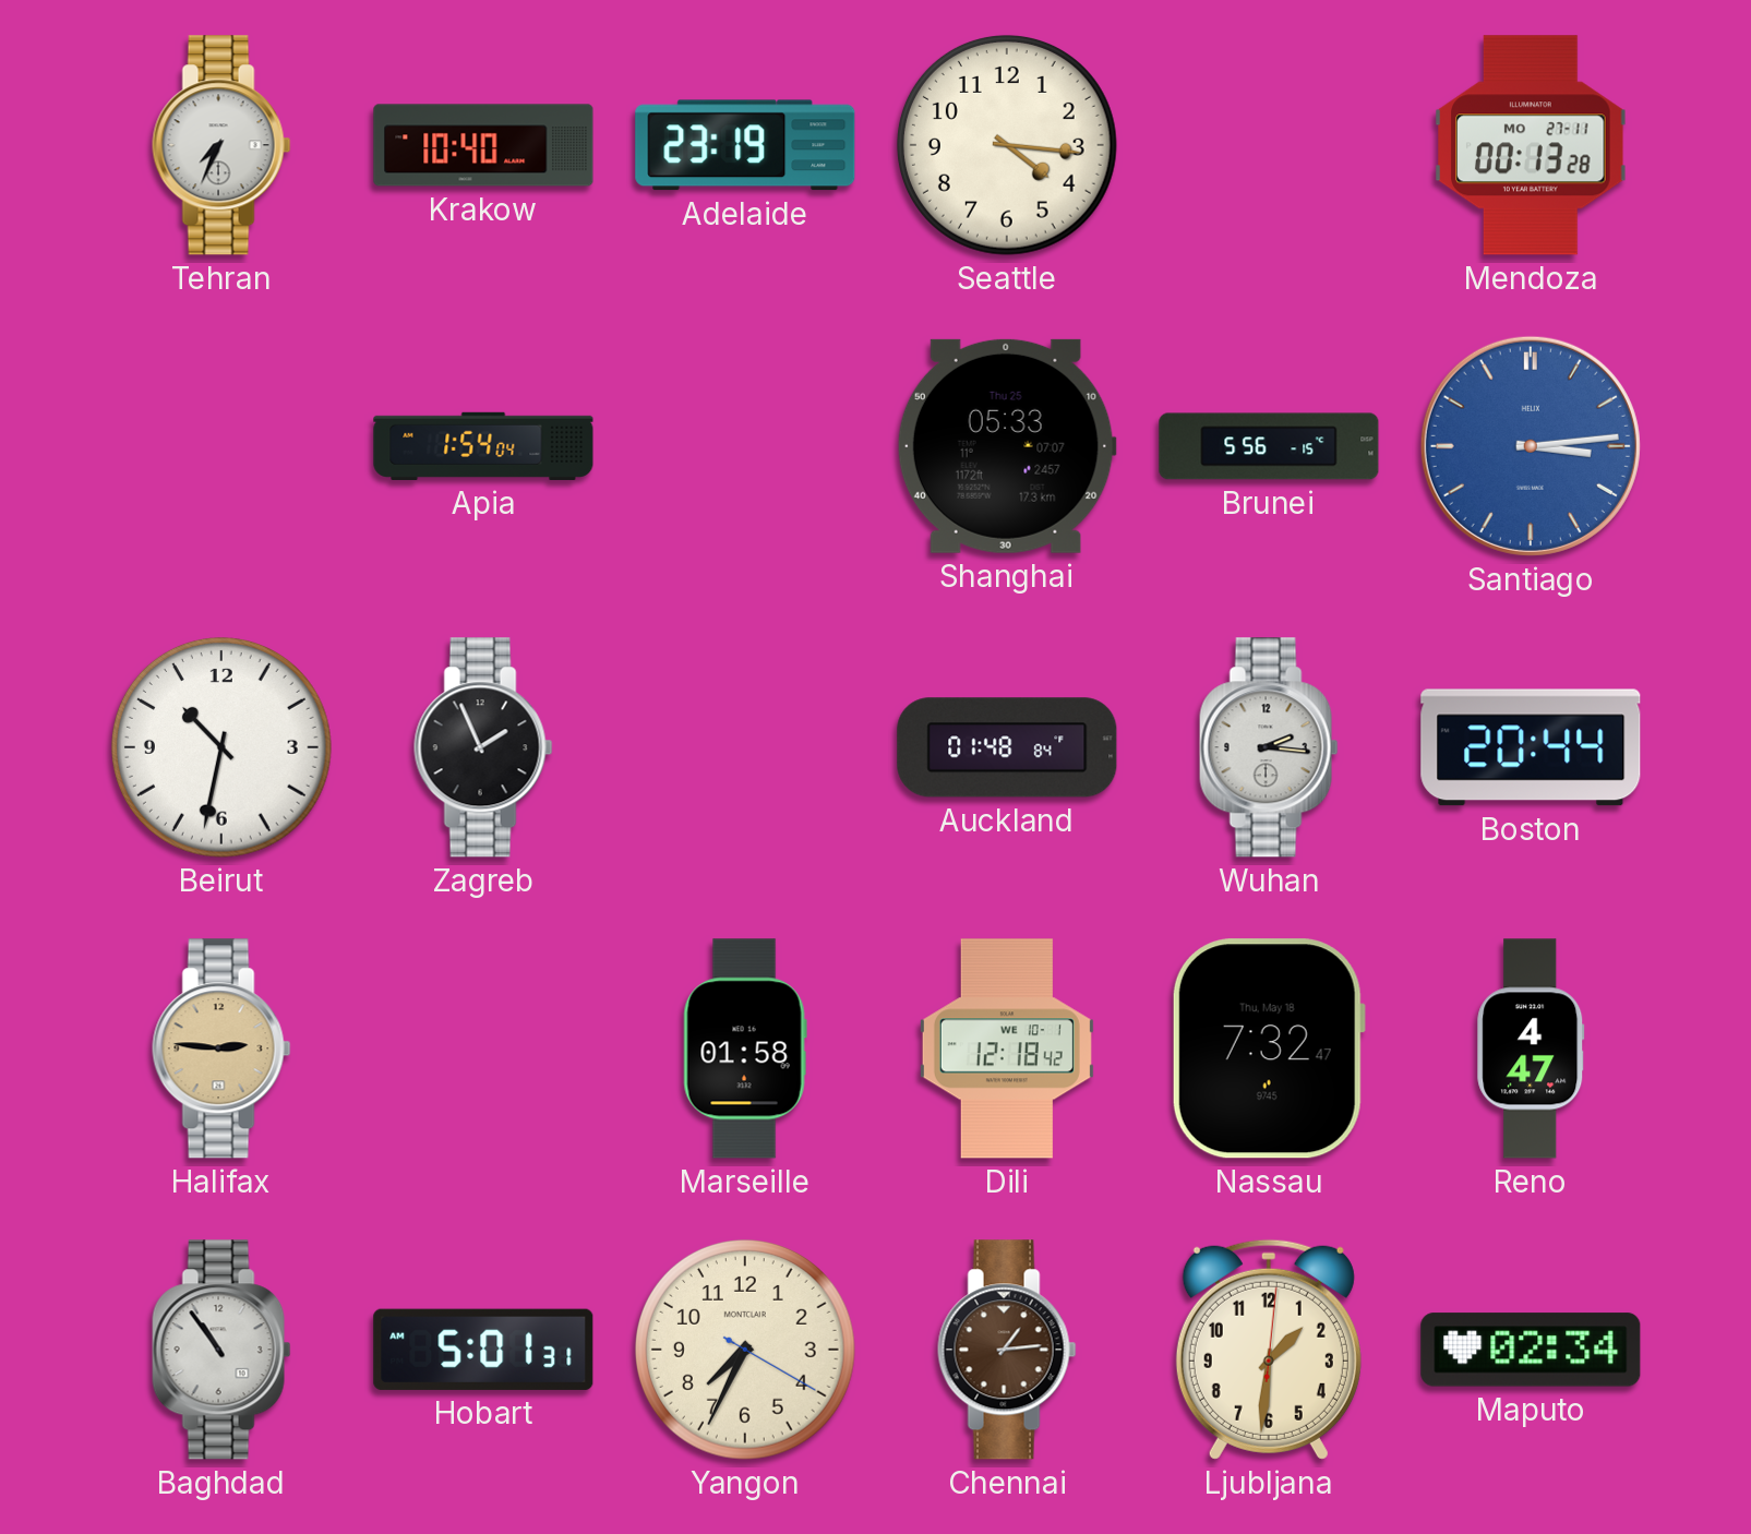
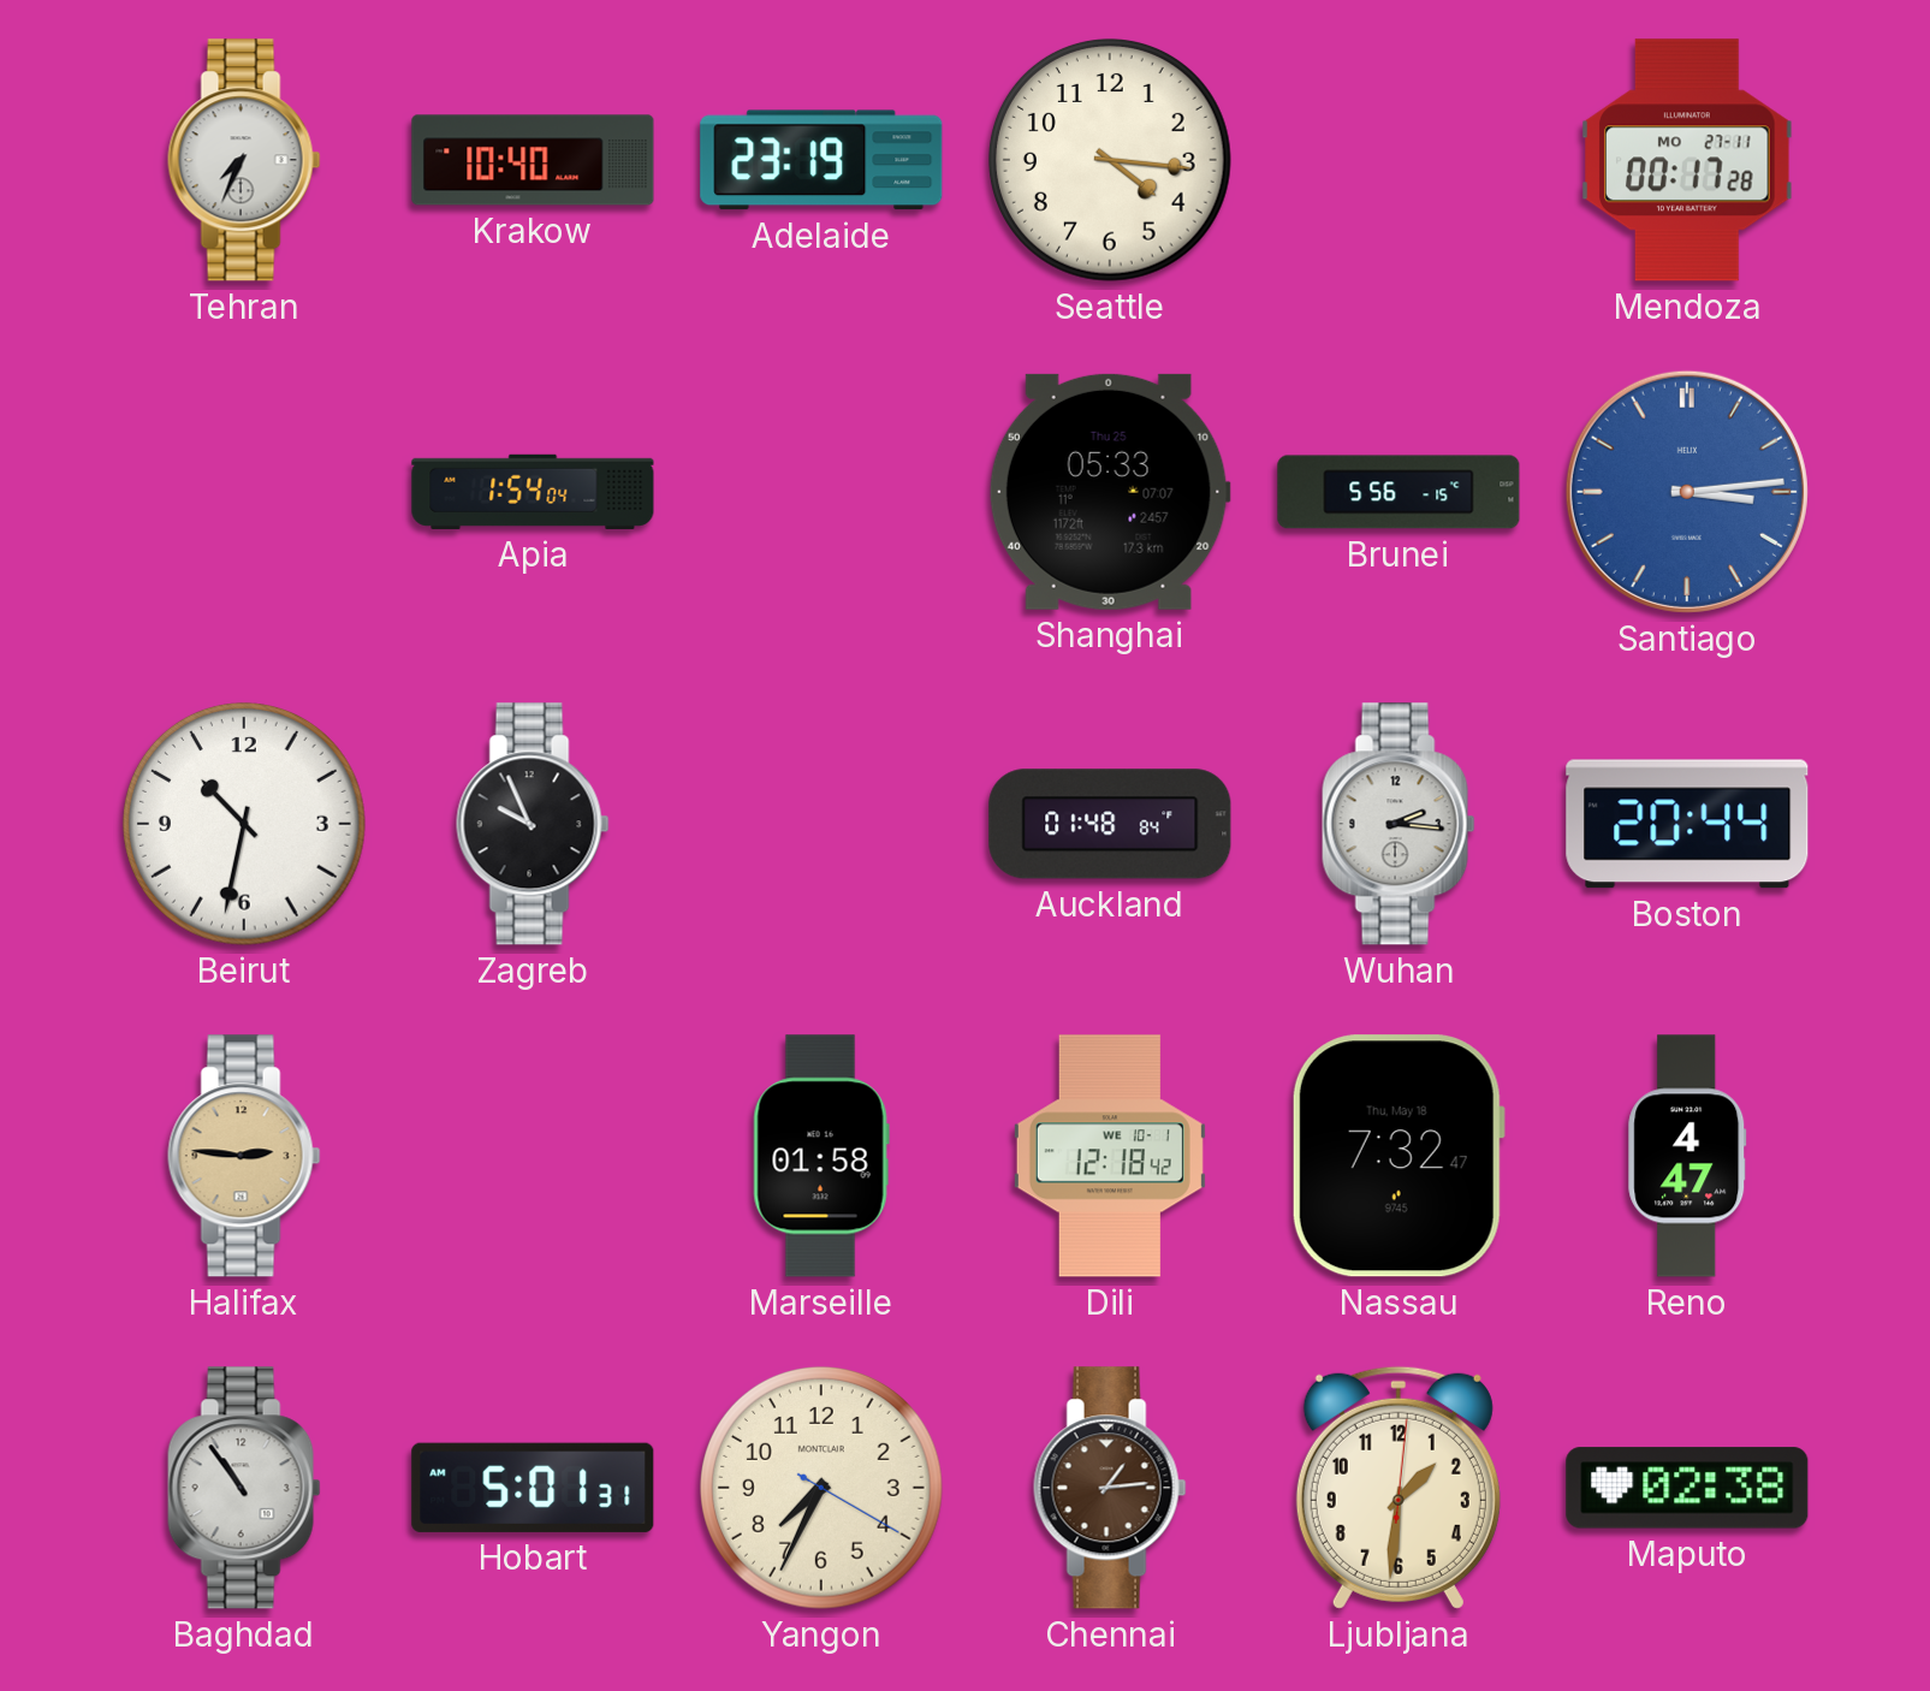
Mendoza: 00:13 -> 00:17
Zagreb: 1:56 -> 9:56
Maputo: 02:34 -> 02:38
